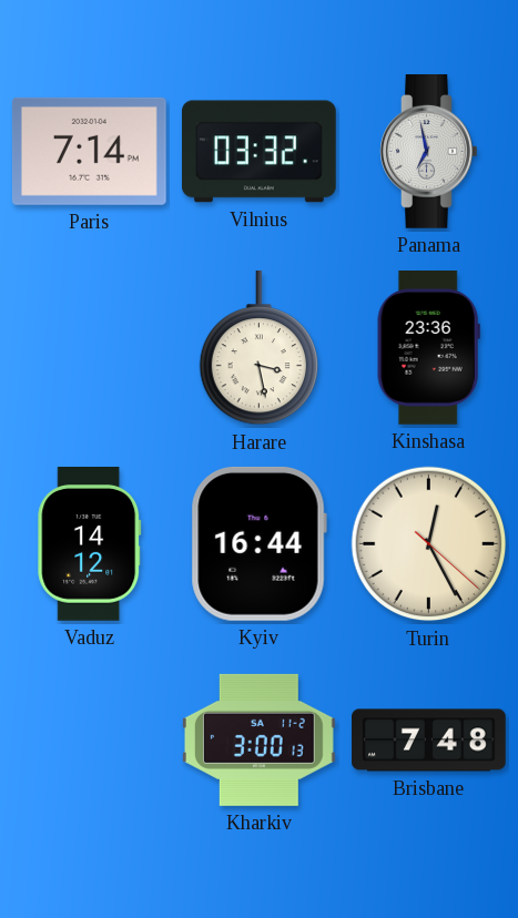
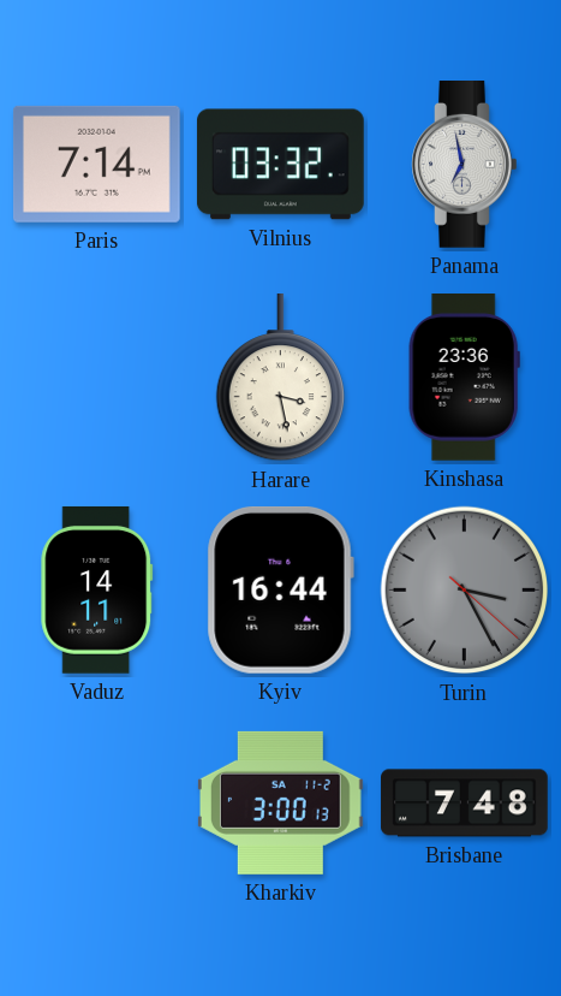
Vaduz: 14:12 -> 14:11
Turin: 12:25 -> 3:25
Turin dial: cream -> grey
